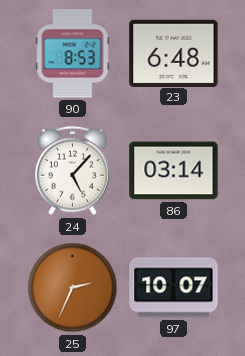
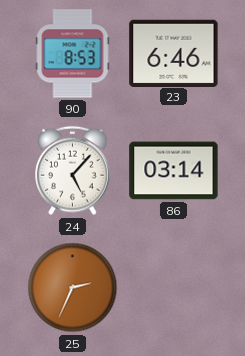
23: 6:48 -> 6:46
97: 10:07 -> none
